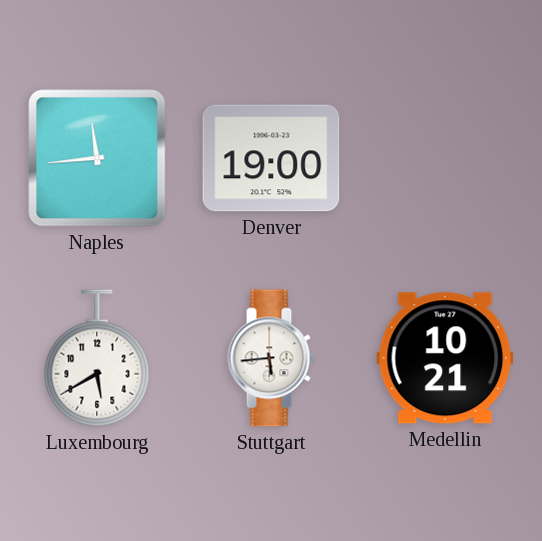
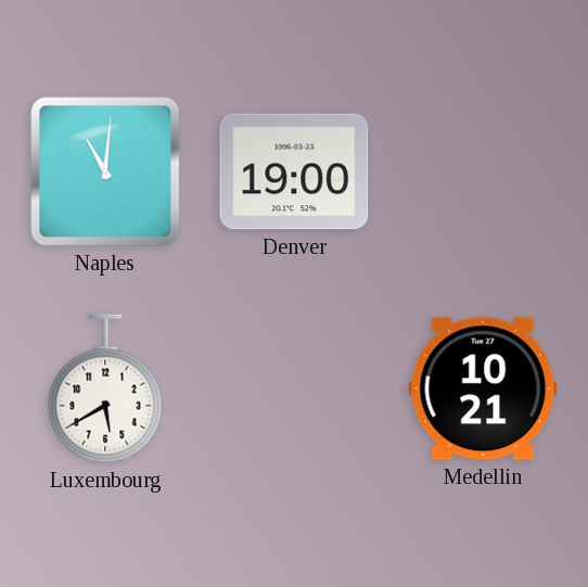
Naples: 11:44 -> 11:01
Stuttgart: 5:44 -> none
